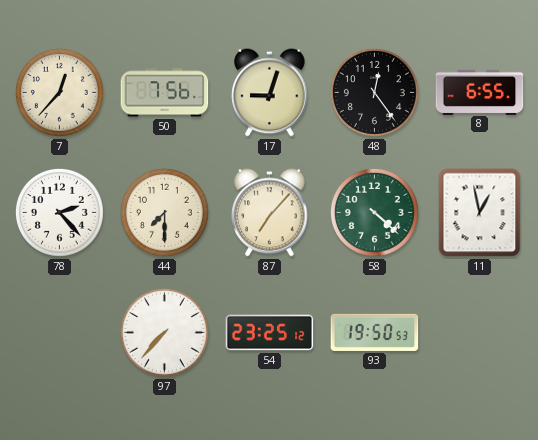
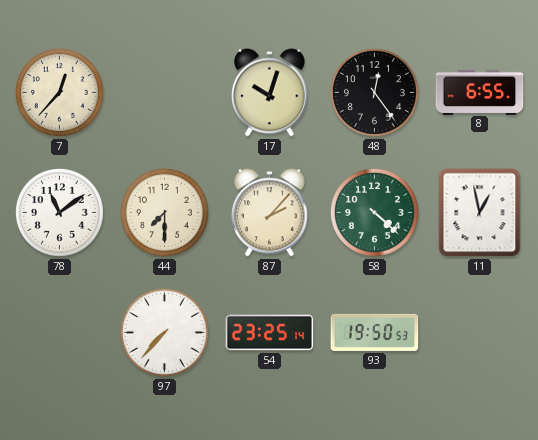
50: 7:56 -> none
17: 9:03 -> 10:03
78: 2:23 -> 11:09
87: 7:07 -> 2:07
54: 23:25:12 -> 23:25:14
